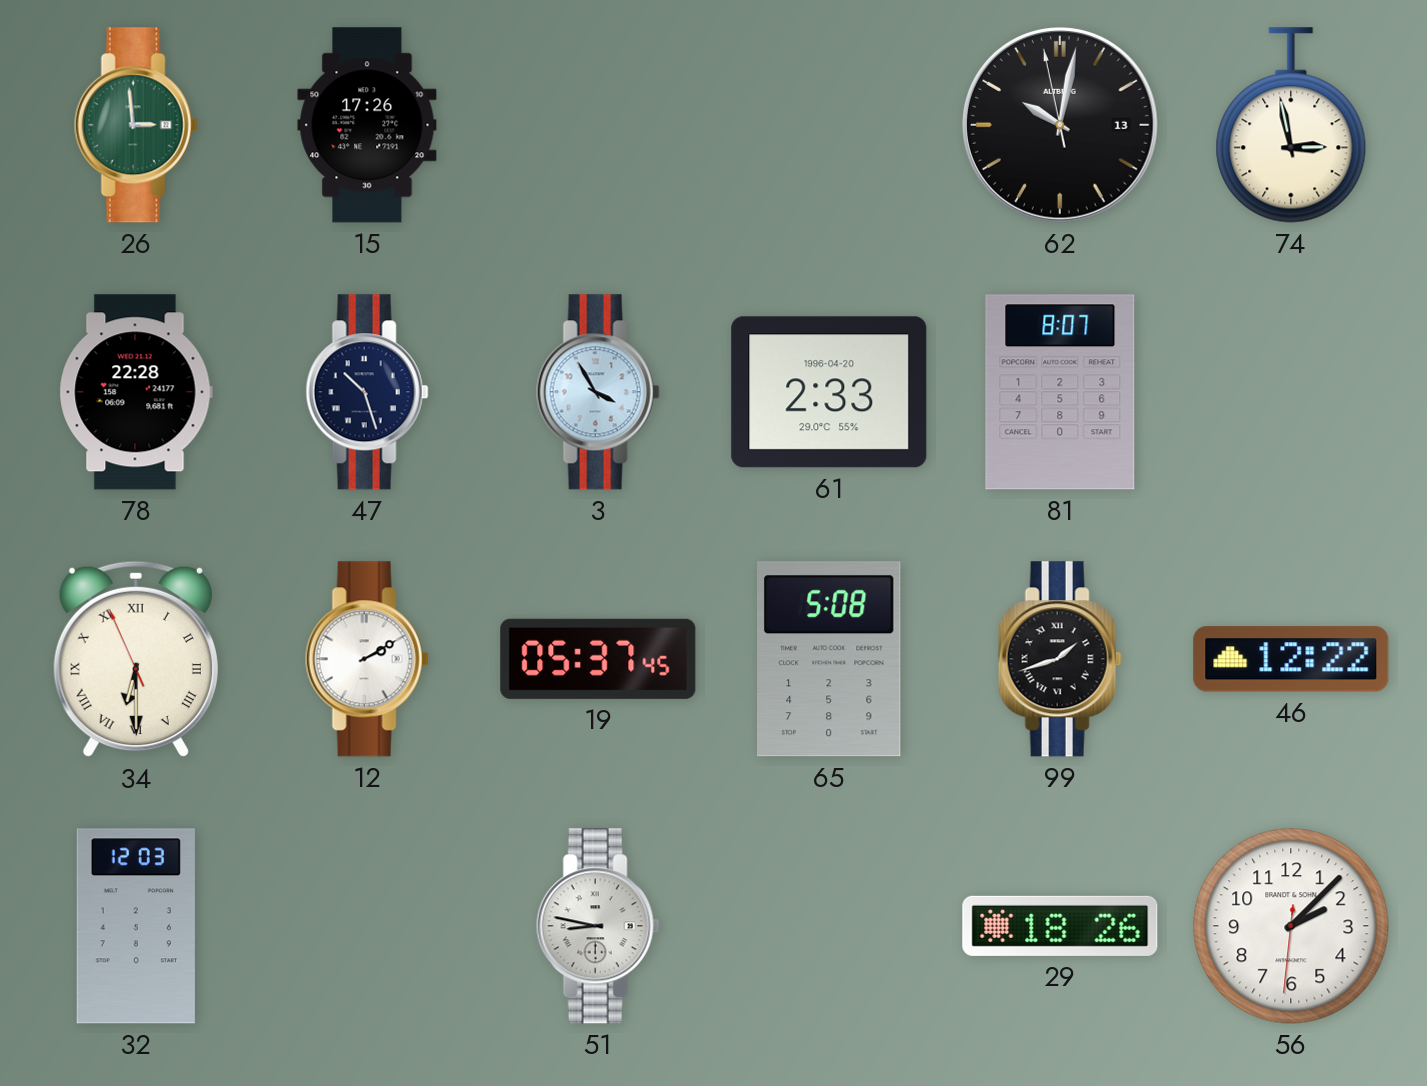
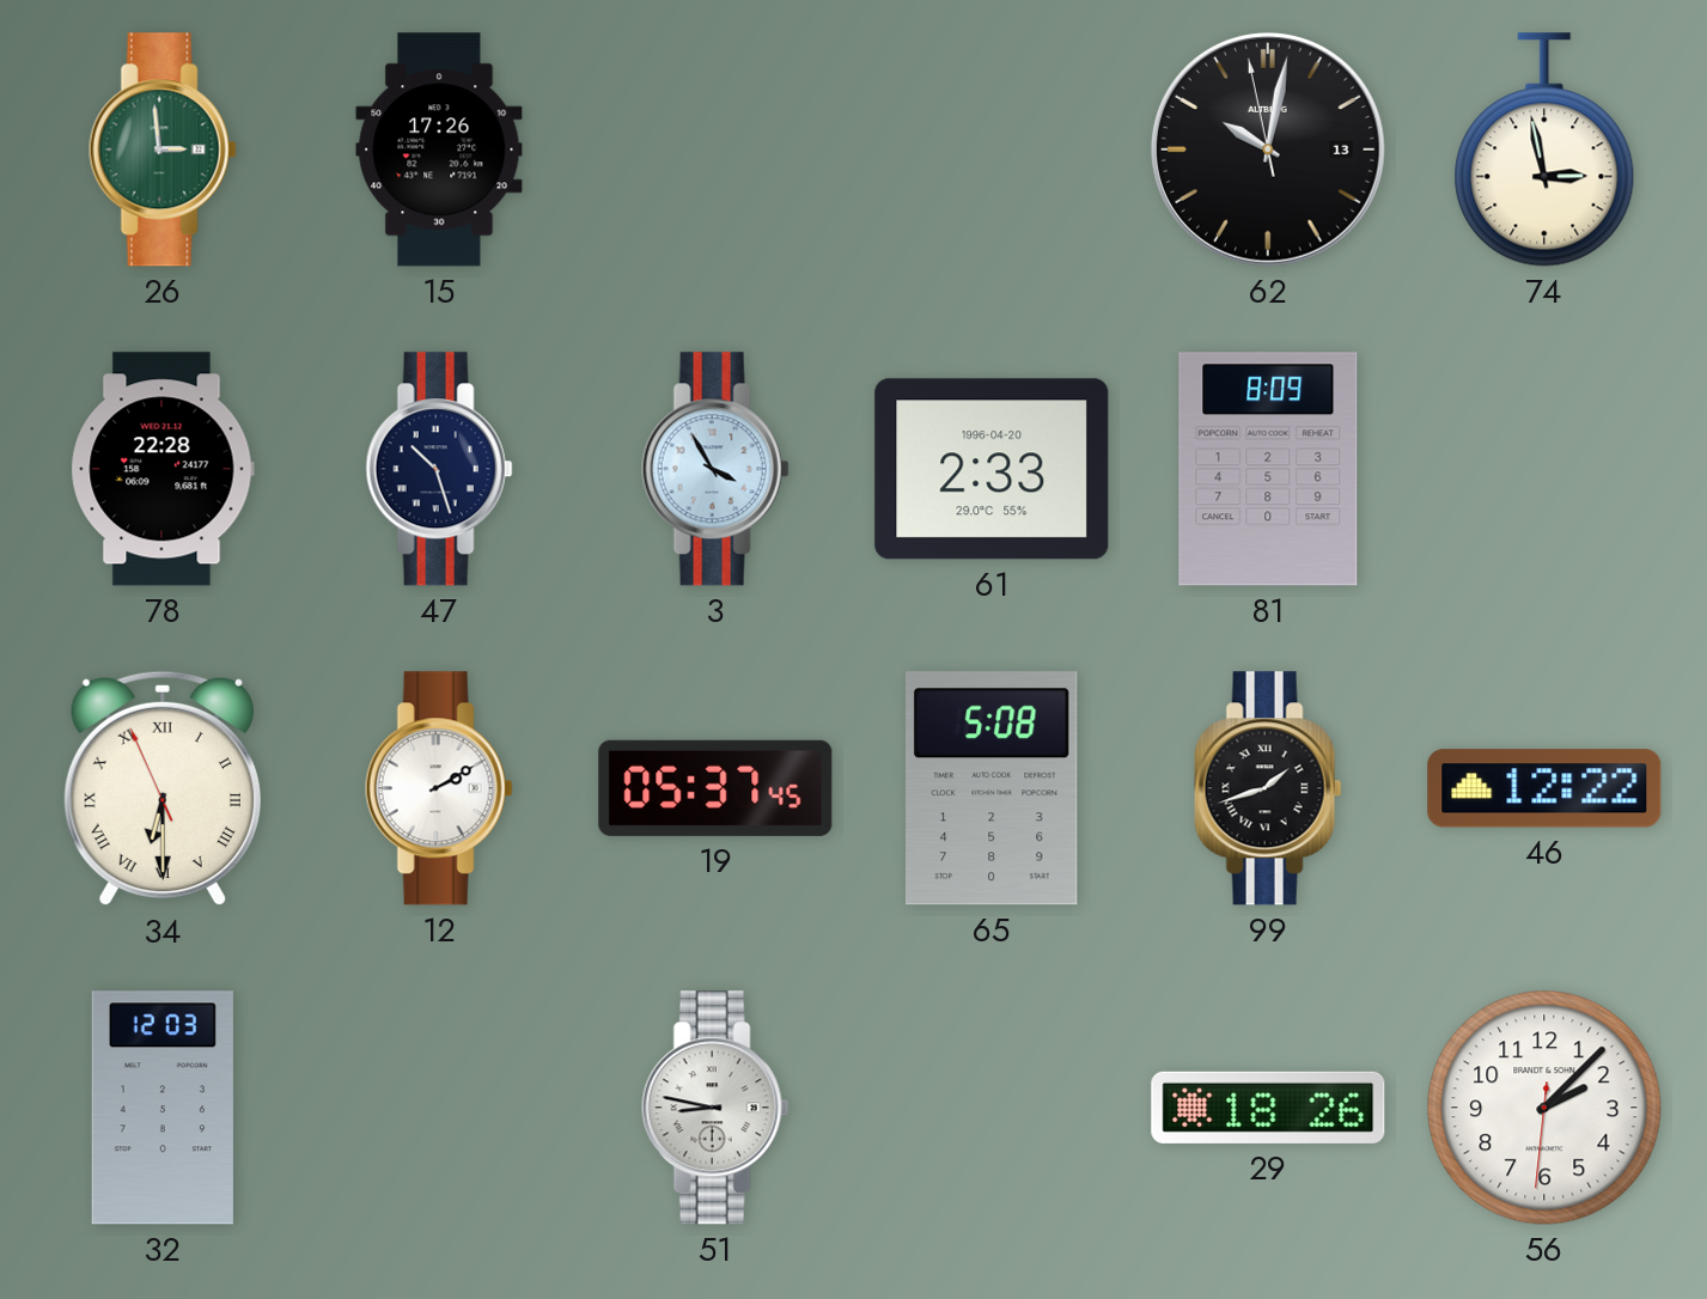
81: 8:07 -> 8:09
